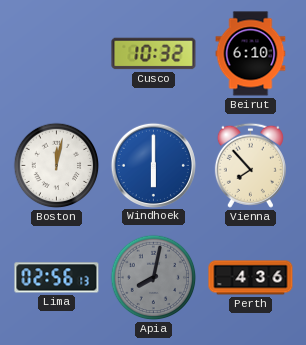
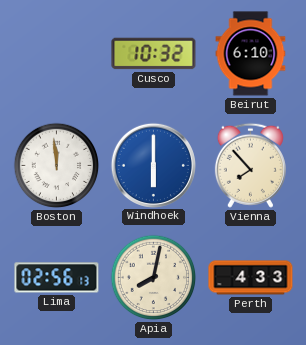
Boston: 12:02 -> 11:59
Apia dial: grey -> cream
Perth: 4:36 -> 4:33
